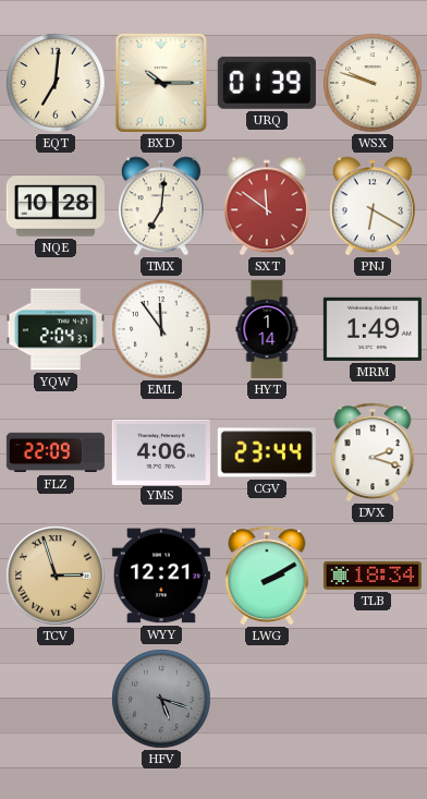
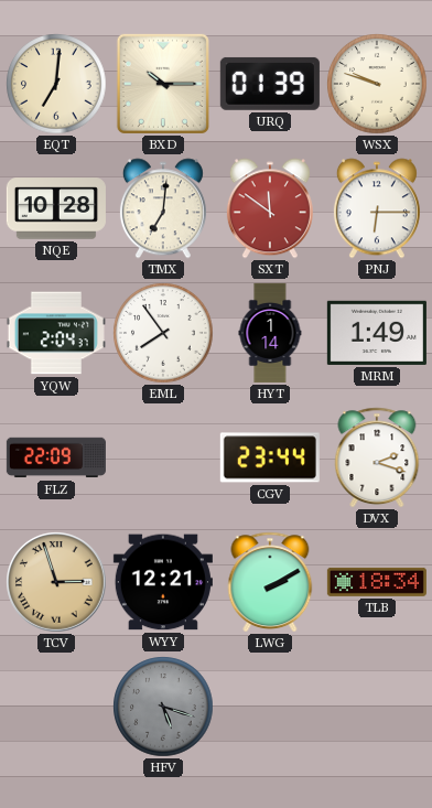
PNJ: 6:20 -> 6:15
EML: 11:54 -> 7:54
YMS: 4:06 -> none
